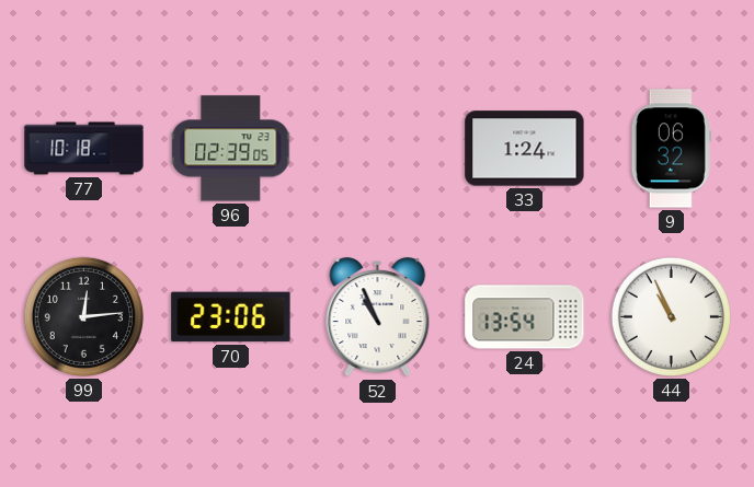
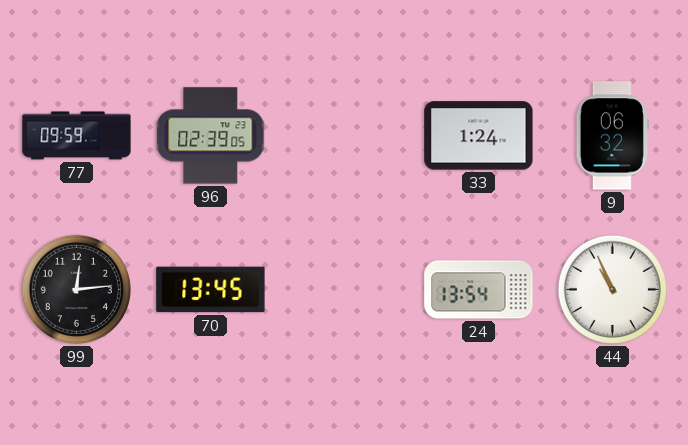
77: 10:18 -> 09:59
70: 23:06 -> 13:45
52: 10:56 -> none
